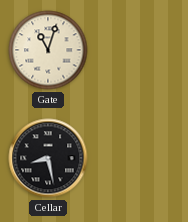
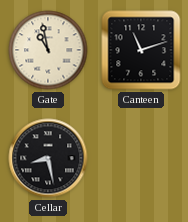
Gate: 11:03 -> 10:58
Canteen: none -> 11:12
